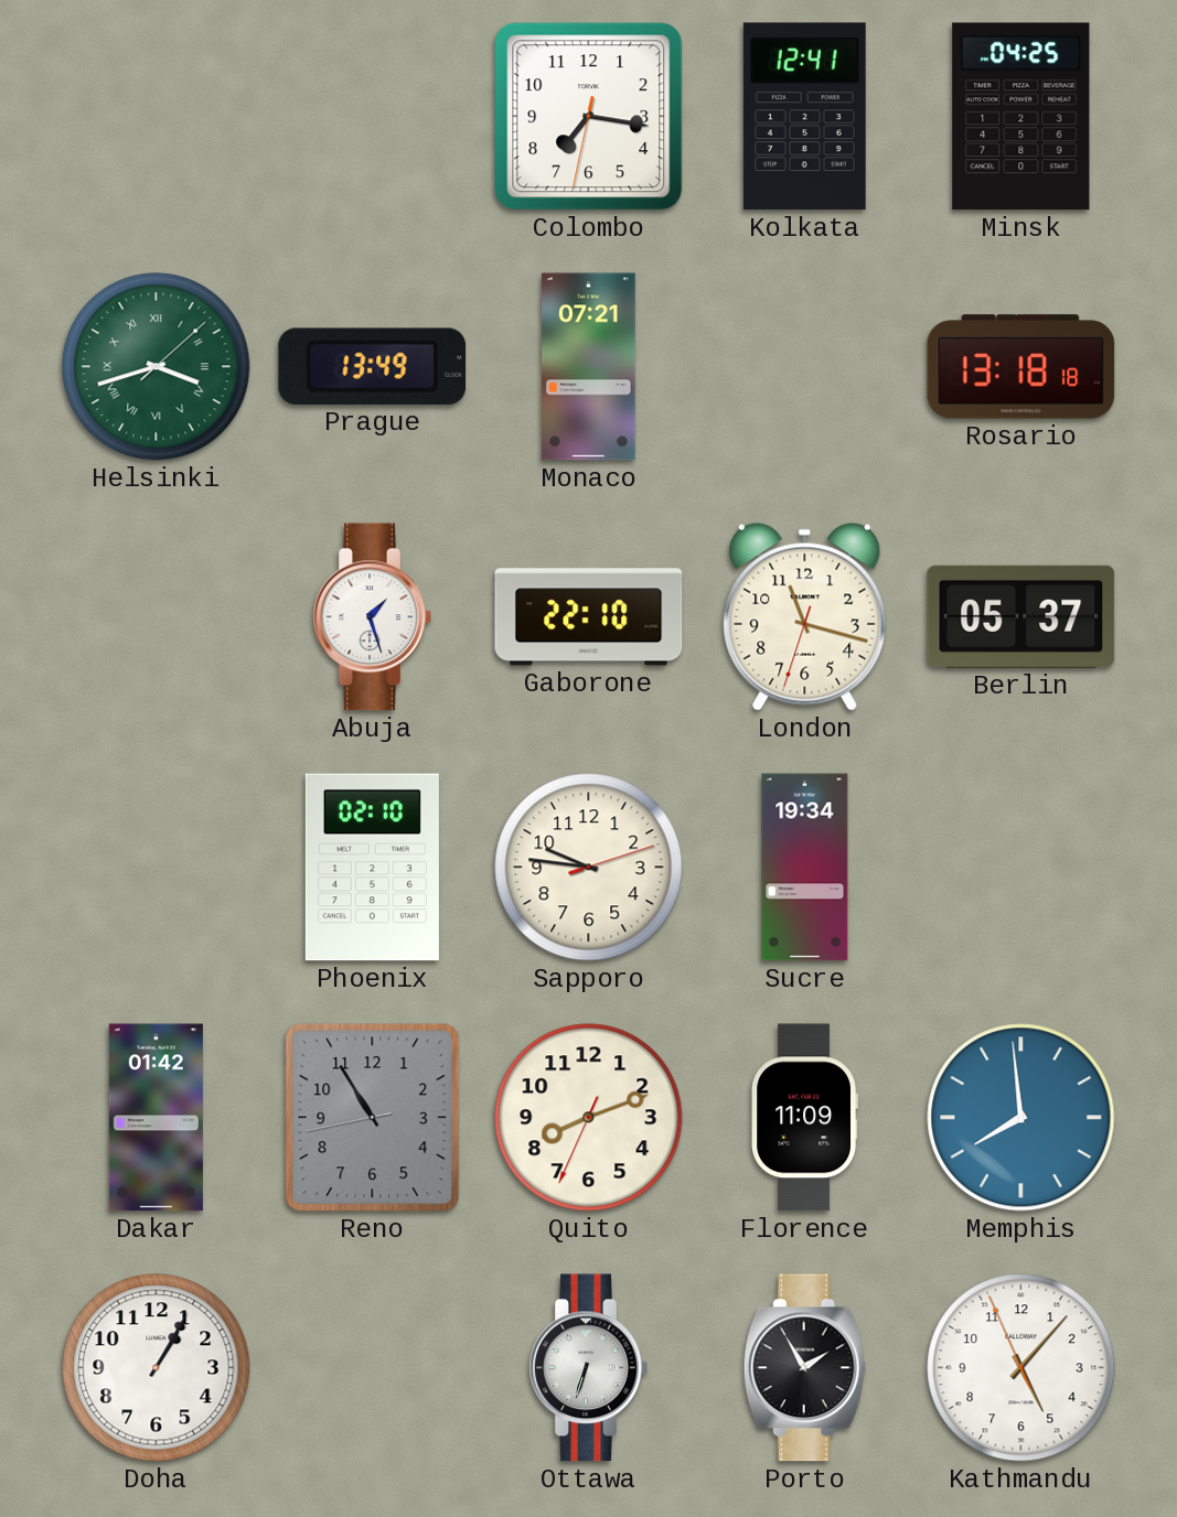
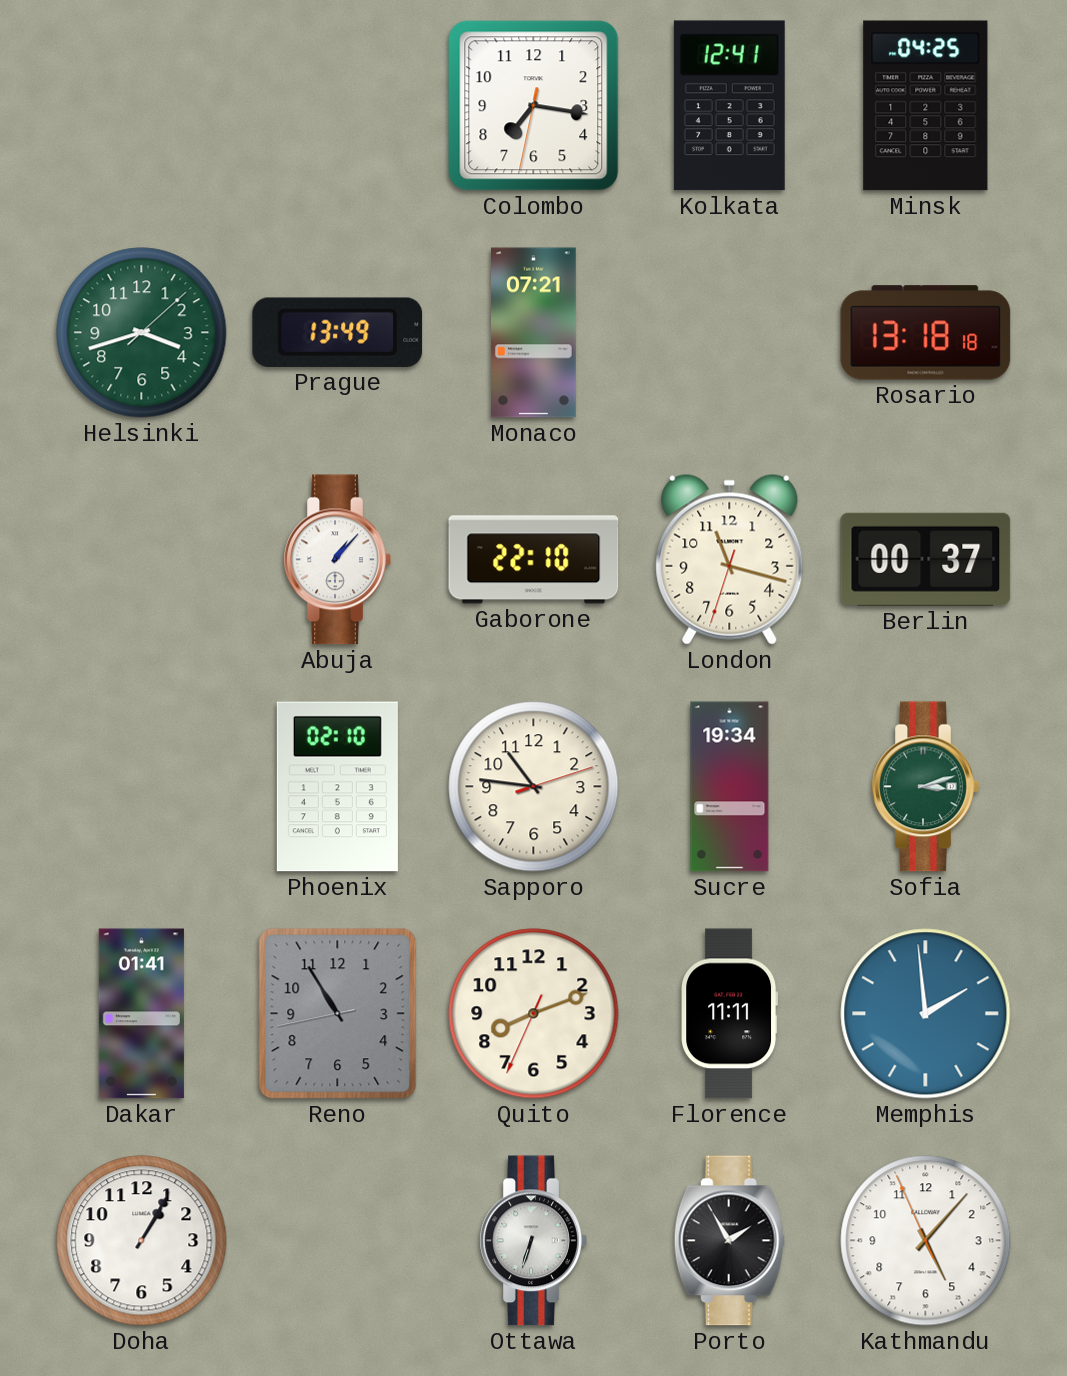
Helsinki numerals: Roman -> Arabic
Abuja: 1:27 -> 1:07
Berlin: 05:37 -> 00:37
Sapporo: 9:46 -> 10:46
Sofia: none -> 3:12
Dakar: 01:42 -> 01:41
Florence: 11:09 -> 11:11
Memphis: 7:59 -> 1:59
